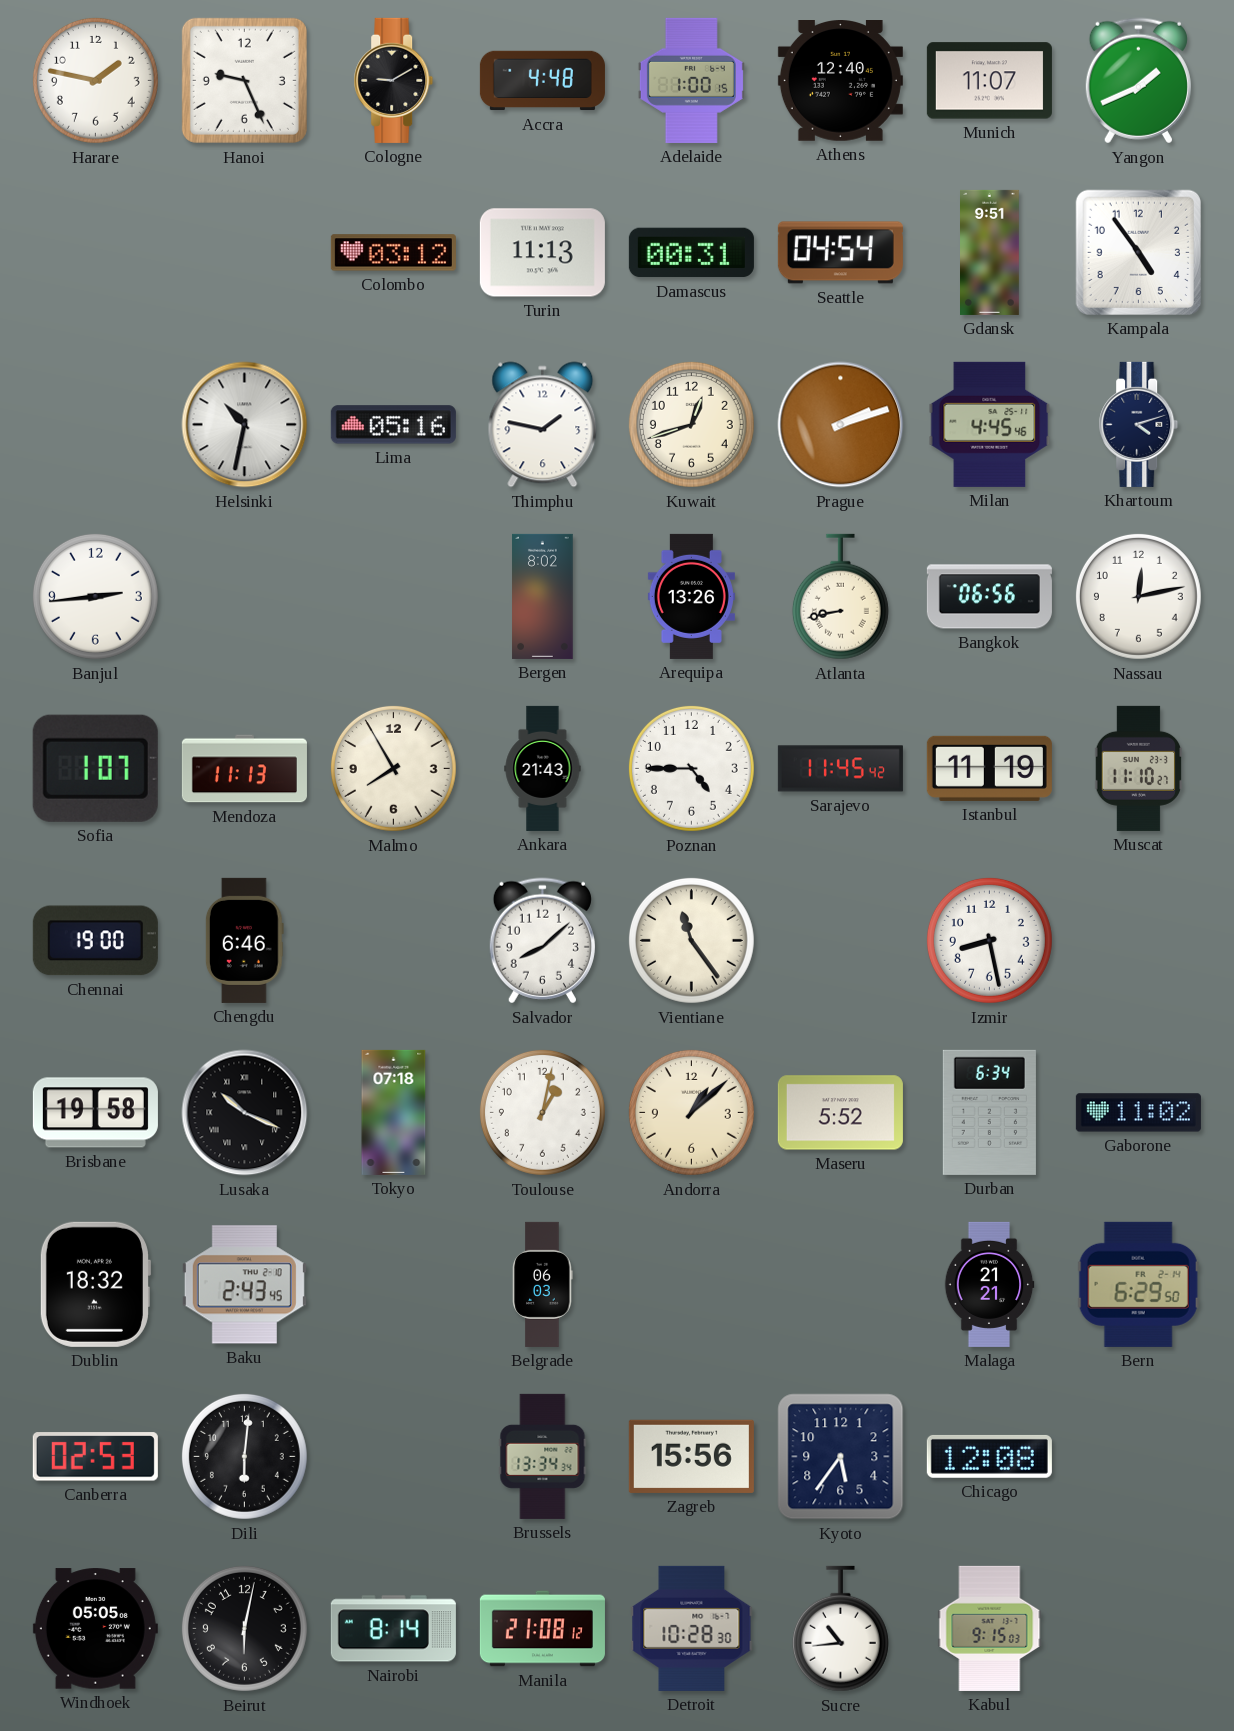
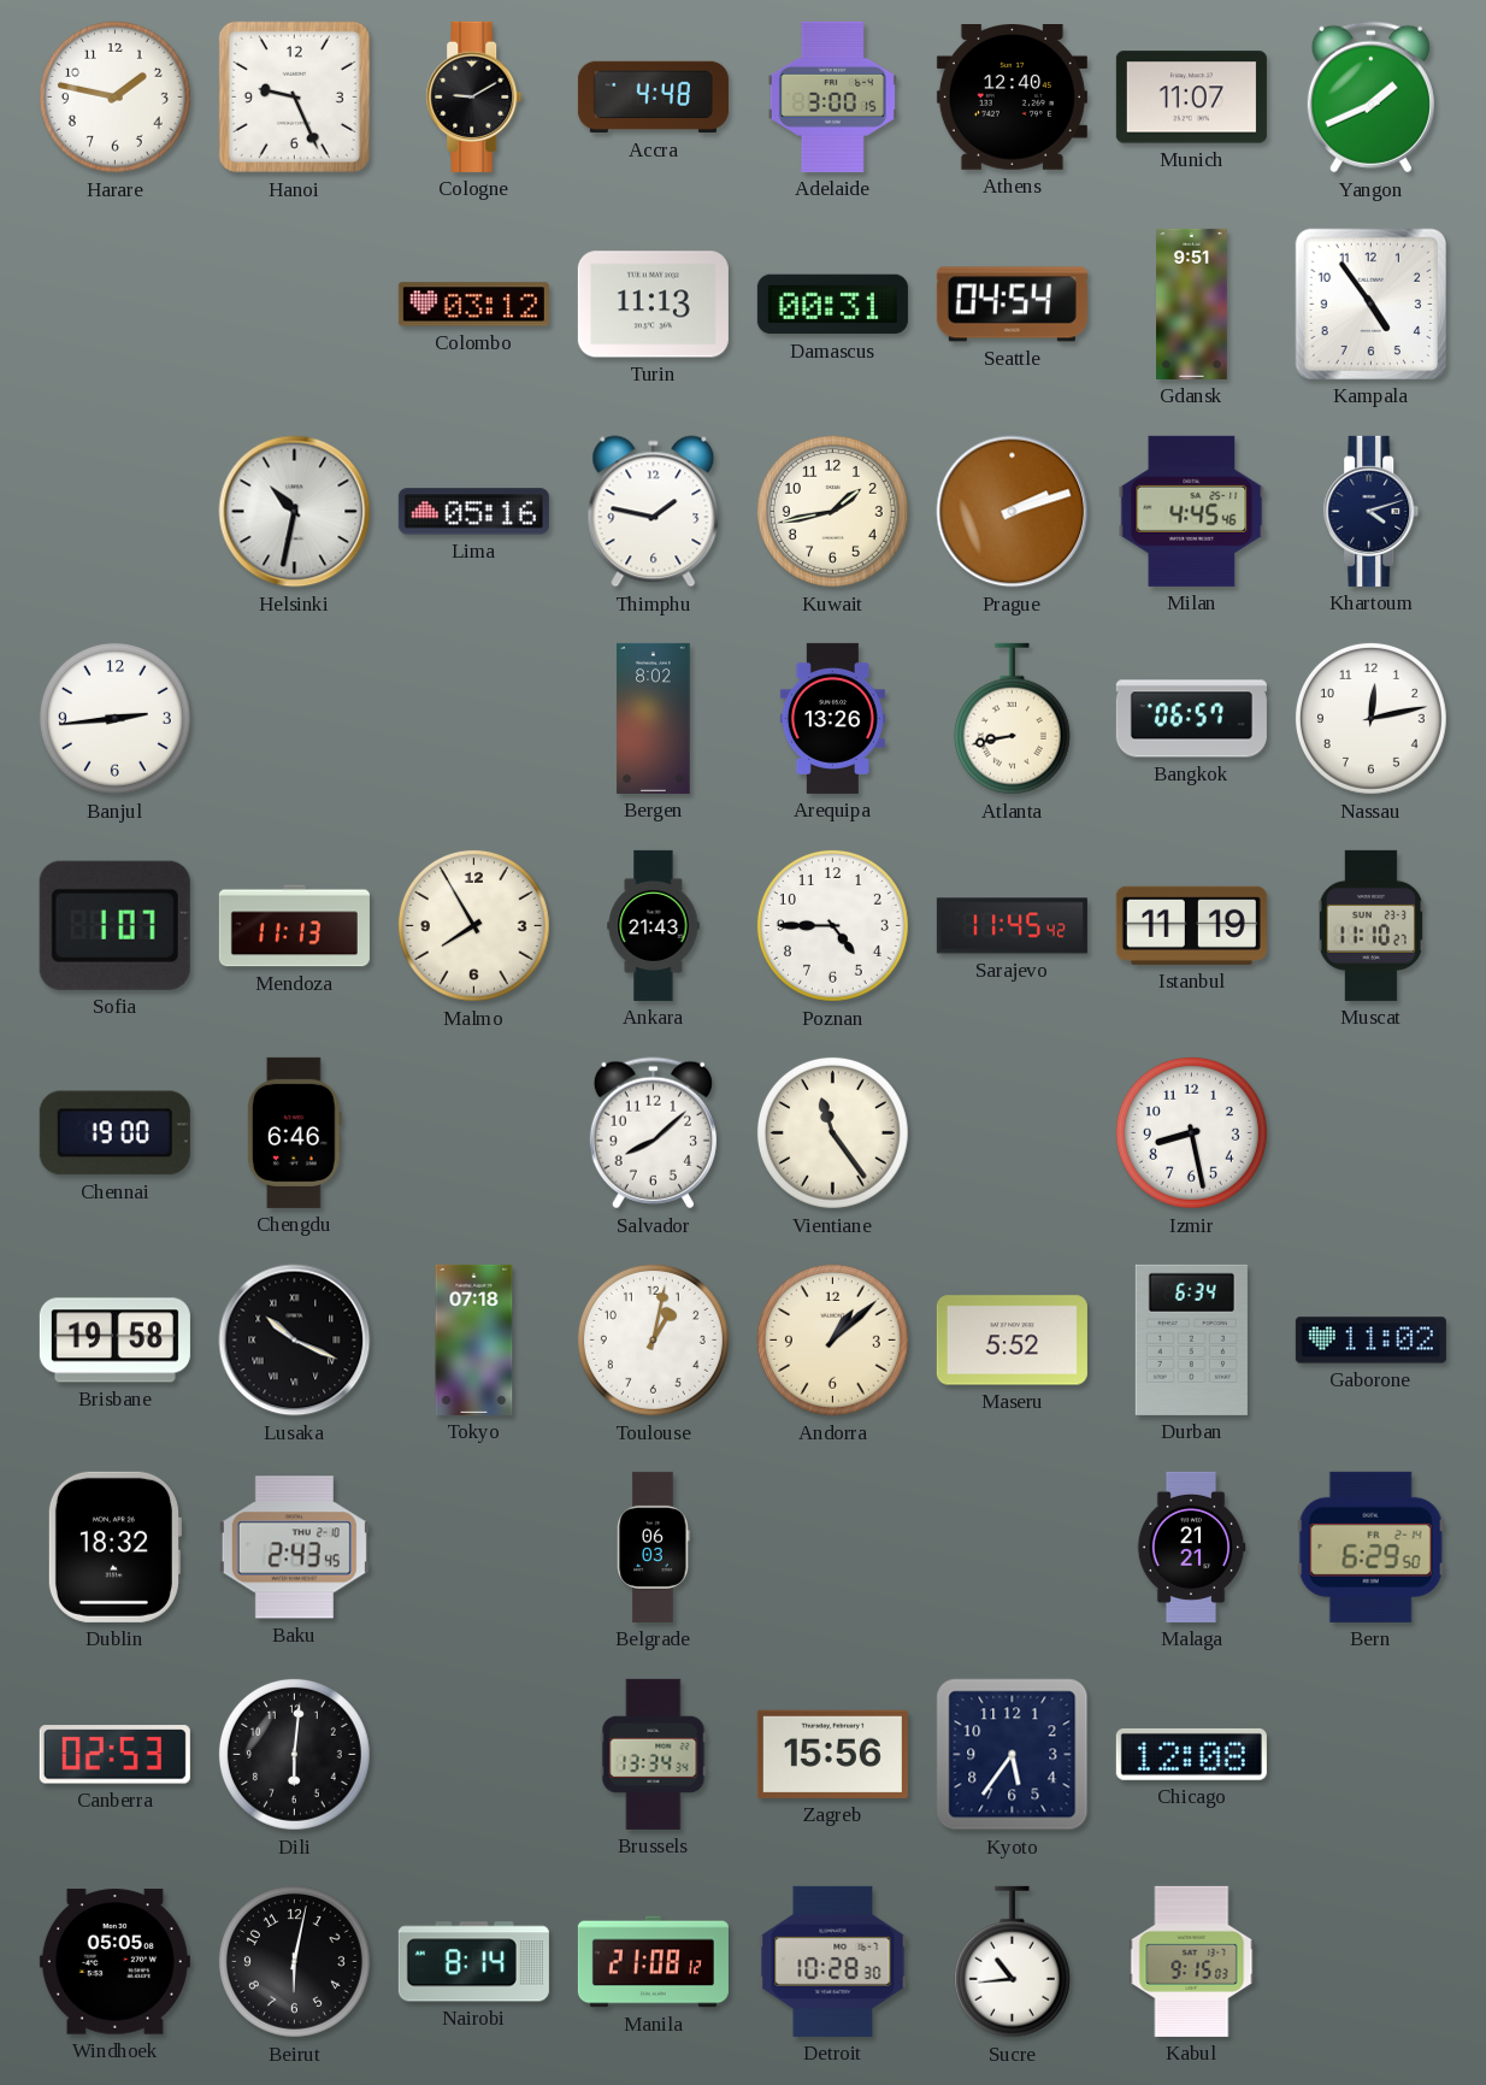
Adelaide: 1:00 -> 3:00
Kuwait: 12:42 -> 1:43
Bangkok: 06:56 -> 06:57
